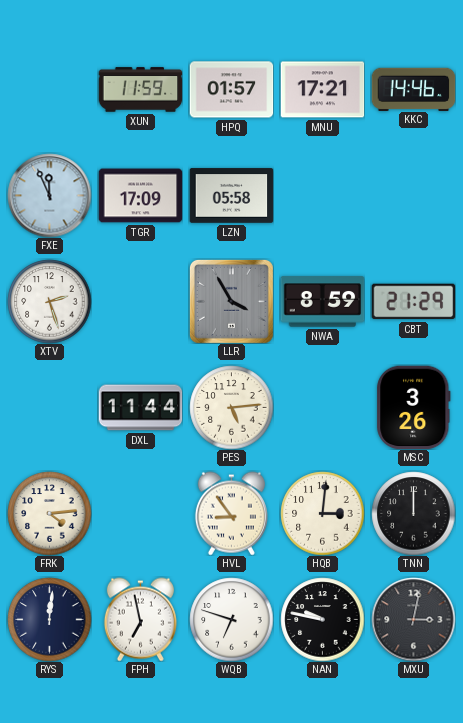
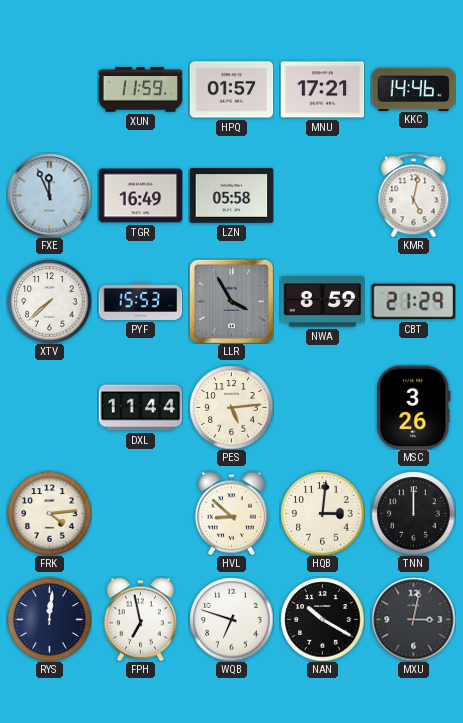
TGR: 17:09 -> 16:49
KMR: none -> 5:02
XTV: 2:27 -> 7:38
PYF: none -> 15:53
HVL: 8:54 -> 8:52
NAN: 9:47 -> 10:20
